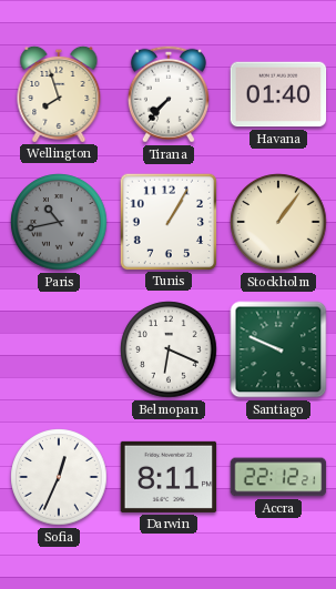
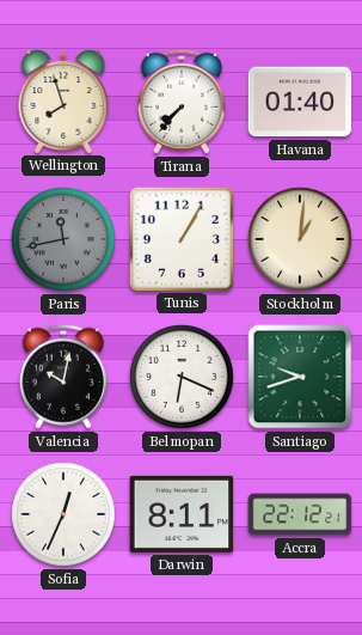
Paris: 10:43 -> 11:43
Stockholm: 1:06 -> 1:01
Valencia: none -> 10:02
Santiago: 9:49 -> 9:42
